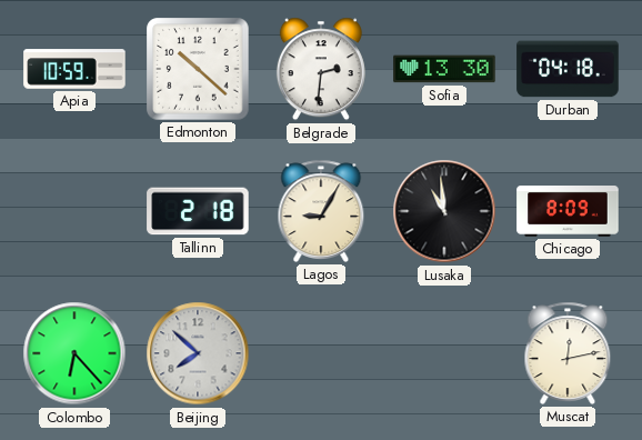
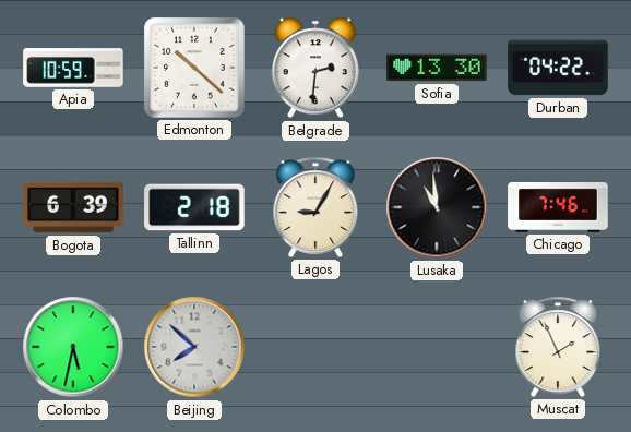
Durban: 04:18 -> 04:22
Bogota: none -> 6:39
Chicago: 8:09 -> 7:46
Colombo: 6:23 -> 5:32
Muscat: 12:13 -> 1:56
